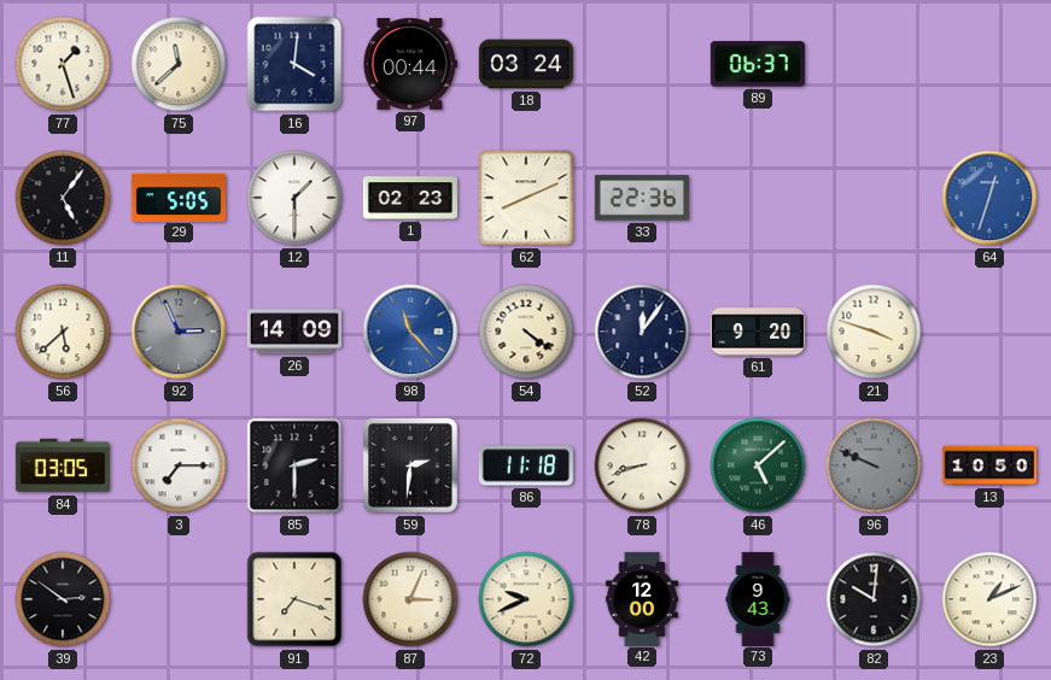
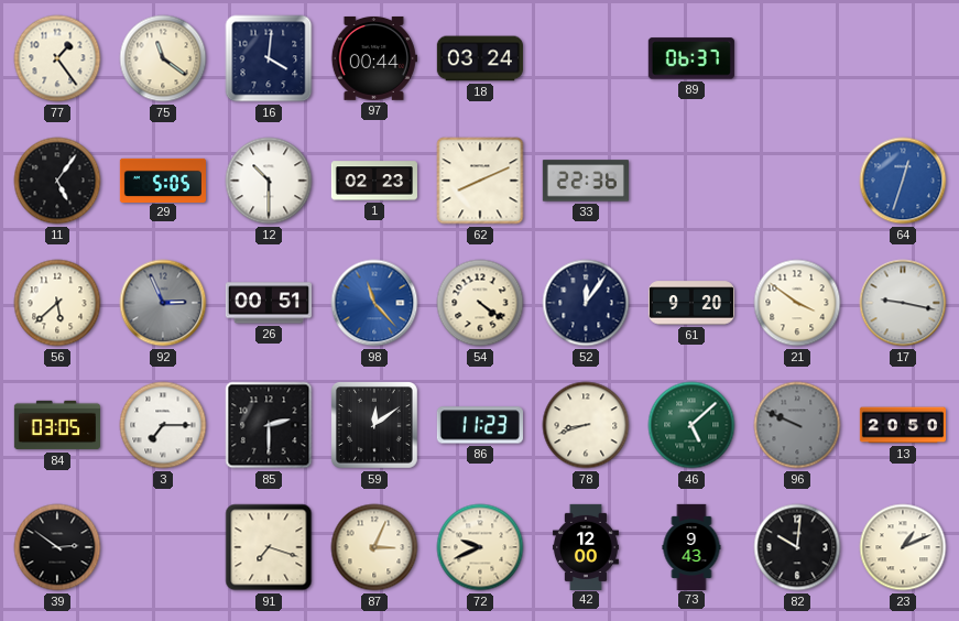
77: 1:27 -> 1:24
75: 11:38 -> 11:21
12: 1:30 -> 10:30
26: 14:09 -> 00:51
21: 3:48 -> 3:51
17: none -> 9:17
59: 2:31 -> 12:09
86: 11:18 -> 11:23
13: 10:50 -> 20:50
